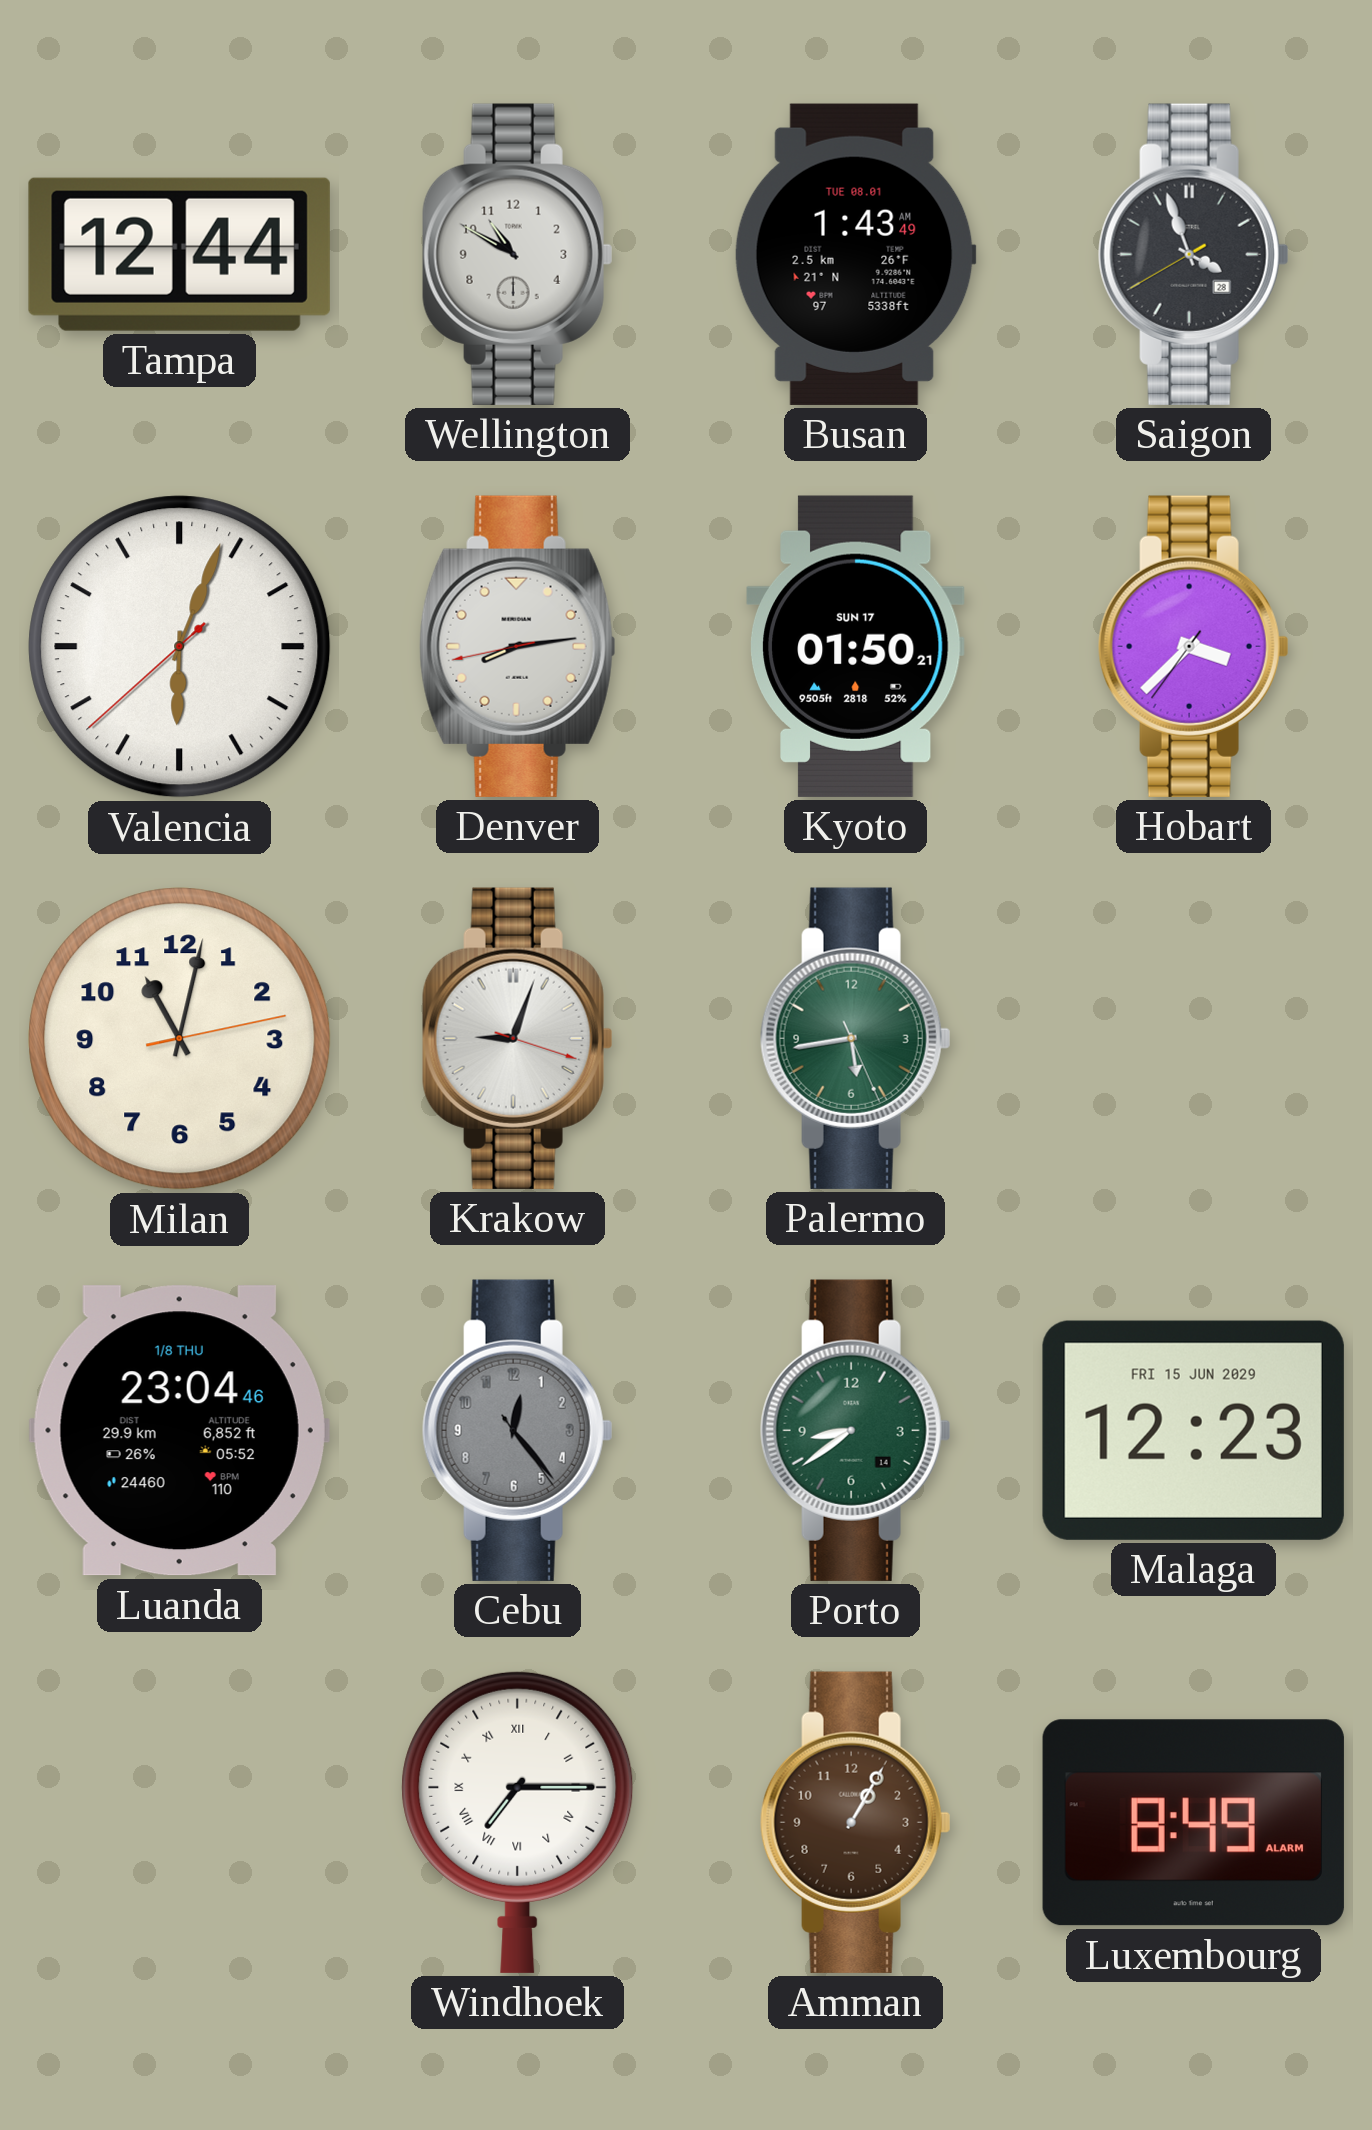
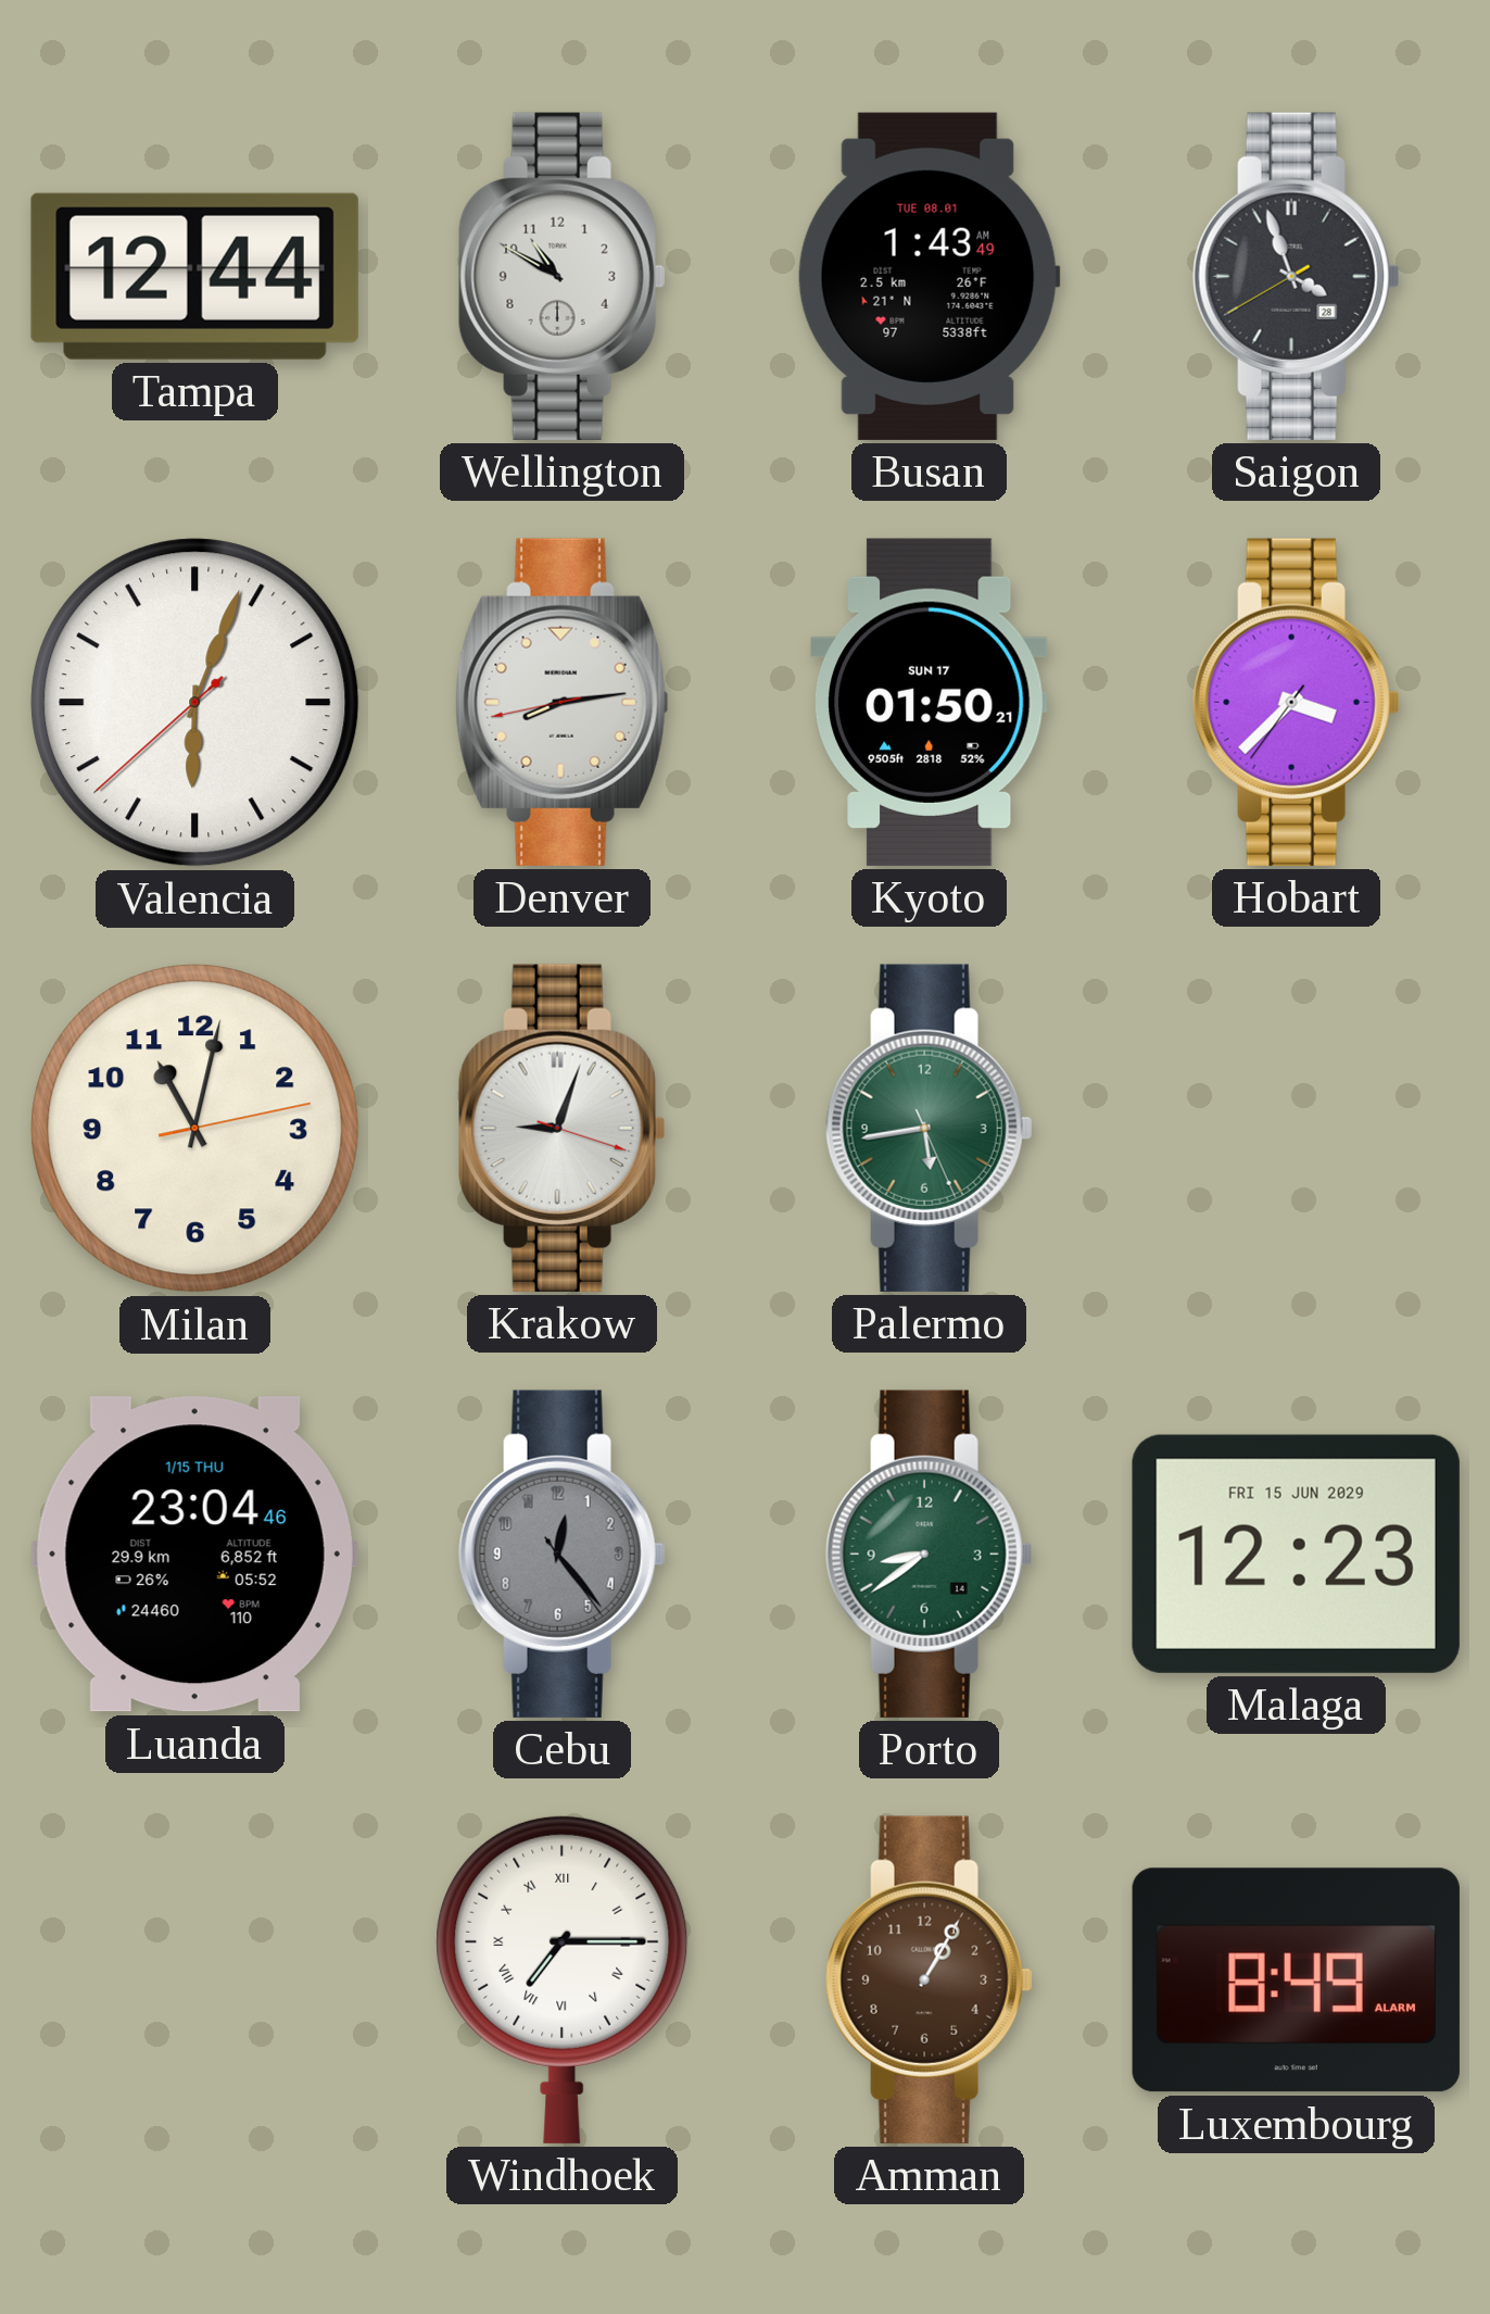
Luanda date: 1/8 THU -> 1/15 THU
